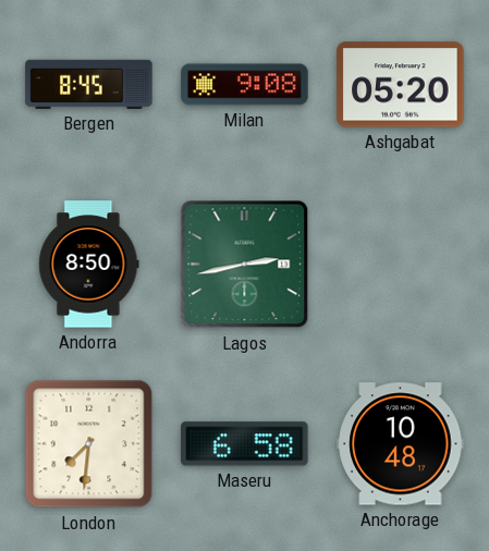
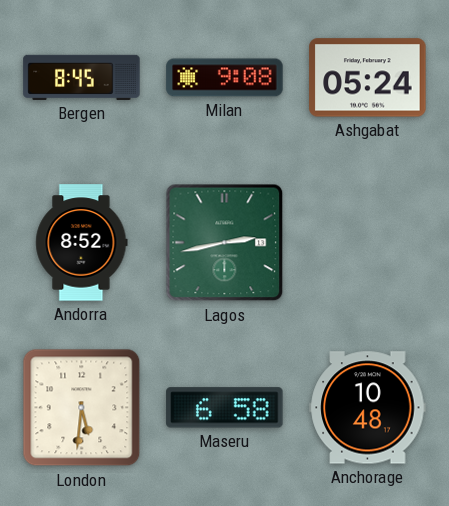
Ashgabat: 05:20 -> 05:24
Andorra: 8:50 -> 8:52
London: 7:31 -> 5:31
